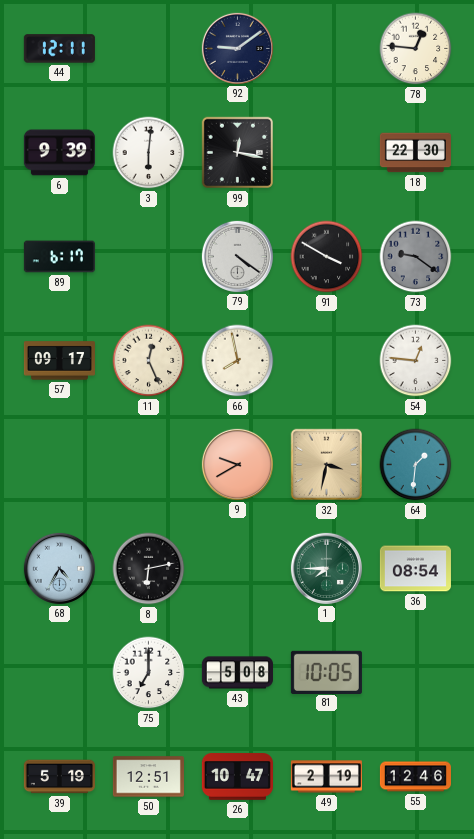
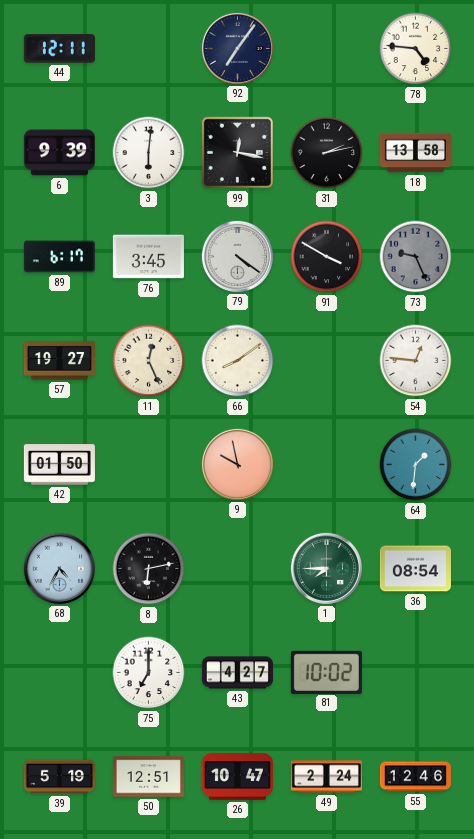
92: 9:09 -> 7:06
78: 12:46 -> 4:46
31: none -> 2:13
18: 22:30 -> 13:58
76: none -> 3:45
73: 9:21 -> 9:26
57: 09:17 -> 19:27
66: 7:58 -> 8:09
42: none -> 01:50
9: 9:40 -> 9:58
32: 3:32 -> none
43: 5:08 -> 4:27
81: 10:05 -> 10:02
49: 2:19 -> 2:24
